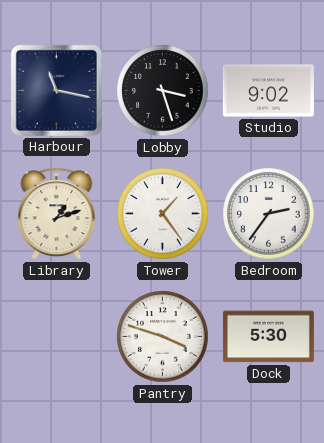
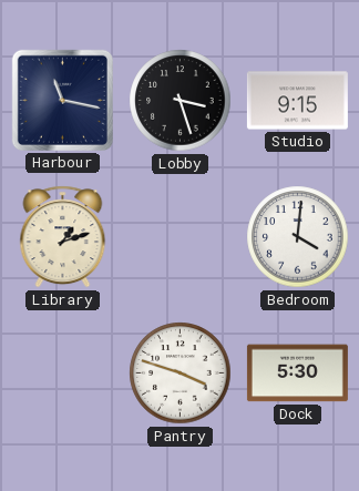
Studio: 9:02 -> 9:15
Tower: 1:24 -> none
Bedroom: 2:36 -> 4:01
